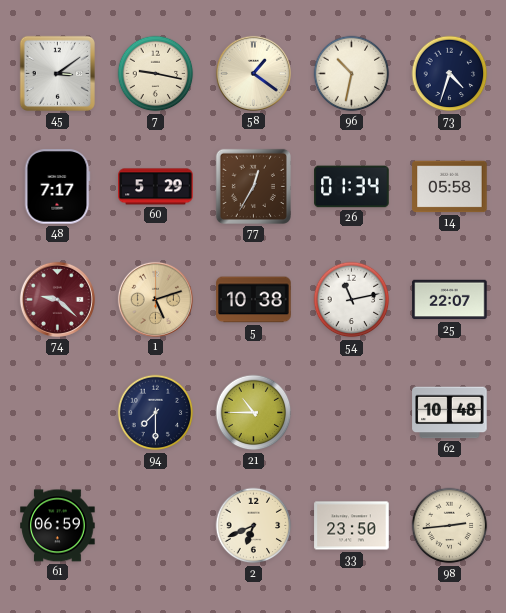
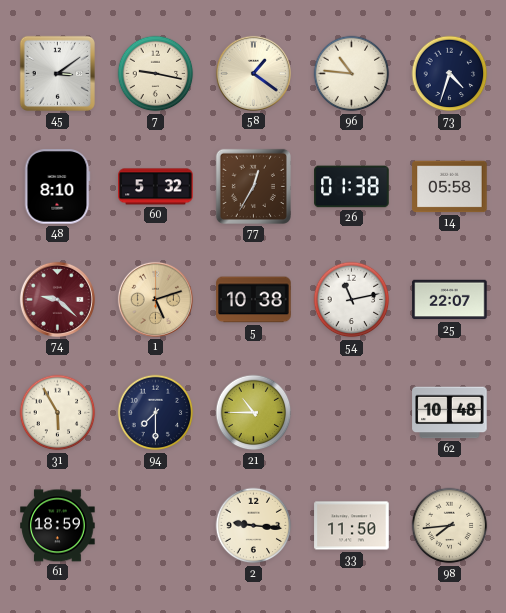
96: 10:32 -> 10:46
48: 7:17 -> 8:10
60: 5:29 -> 5:32
26: 01:34 -> 01:38
31: none -> 5:55
61: 06:59 -> 18:59
2: 6:41 -> 9:16
33: 23:50 -> 11:50
98: 2:44 -> 7:44
